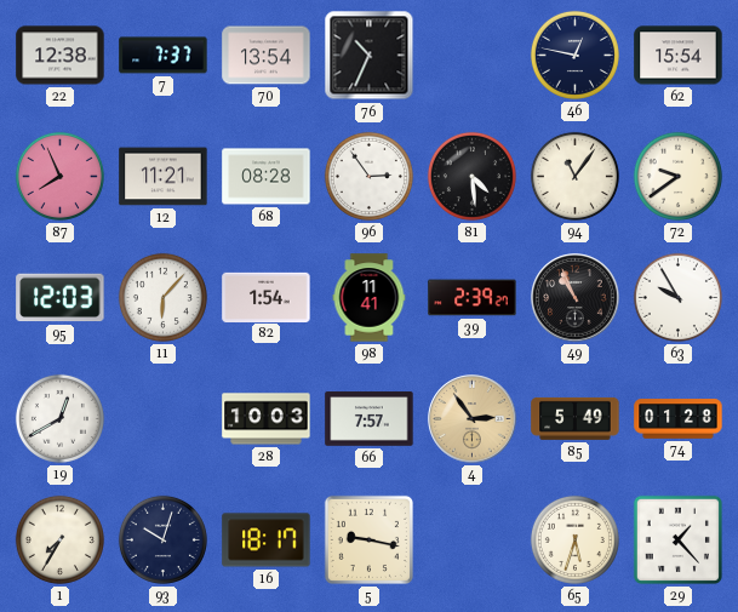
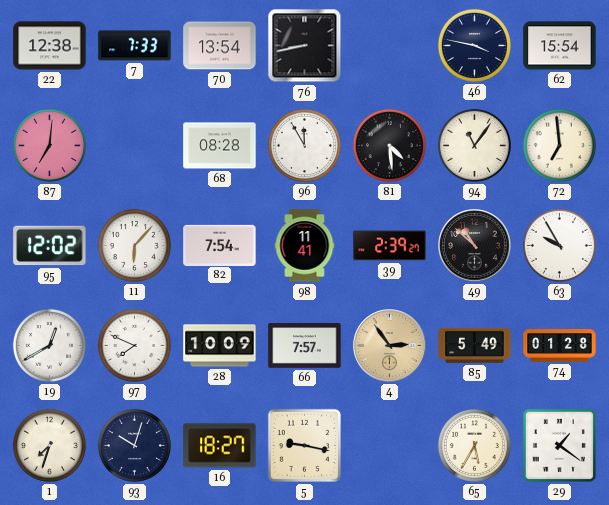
7: 7:37 -> 7:33
76: 10:34 -> 8:43
46: 12:47 -> 3:47
87: 7:56 -> 7:01
12: 11:21 -> none
96: 2:54 -> 11:55
72: 9:39 -> 6:59
95: 12:03 -> 12:02
82: 1:54 -> 7:54
49: 10:56 -> 10:52
97: none -> 7:49
28: 10:03 -> 10:09
1: 7:35 -> 7:33
16: 18:17 -> 18:27
65: 5:33 -> 5:35
29: 1:23 -> 1:21
